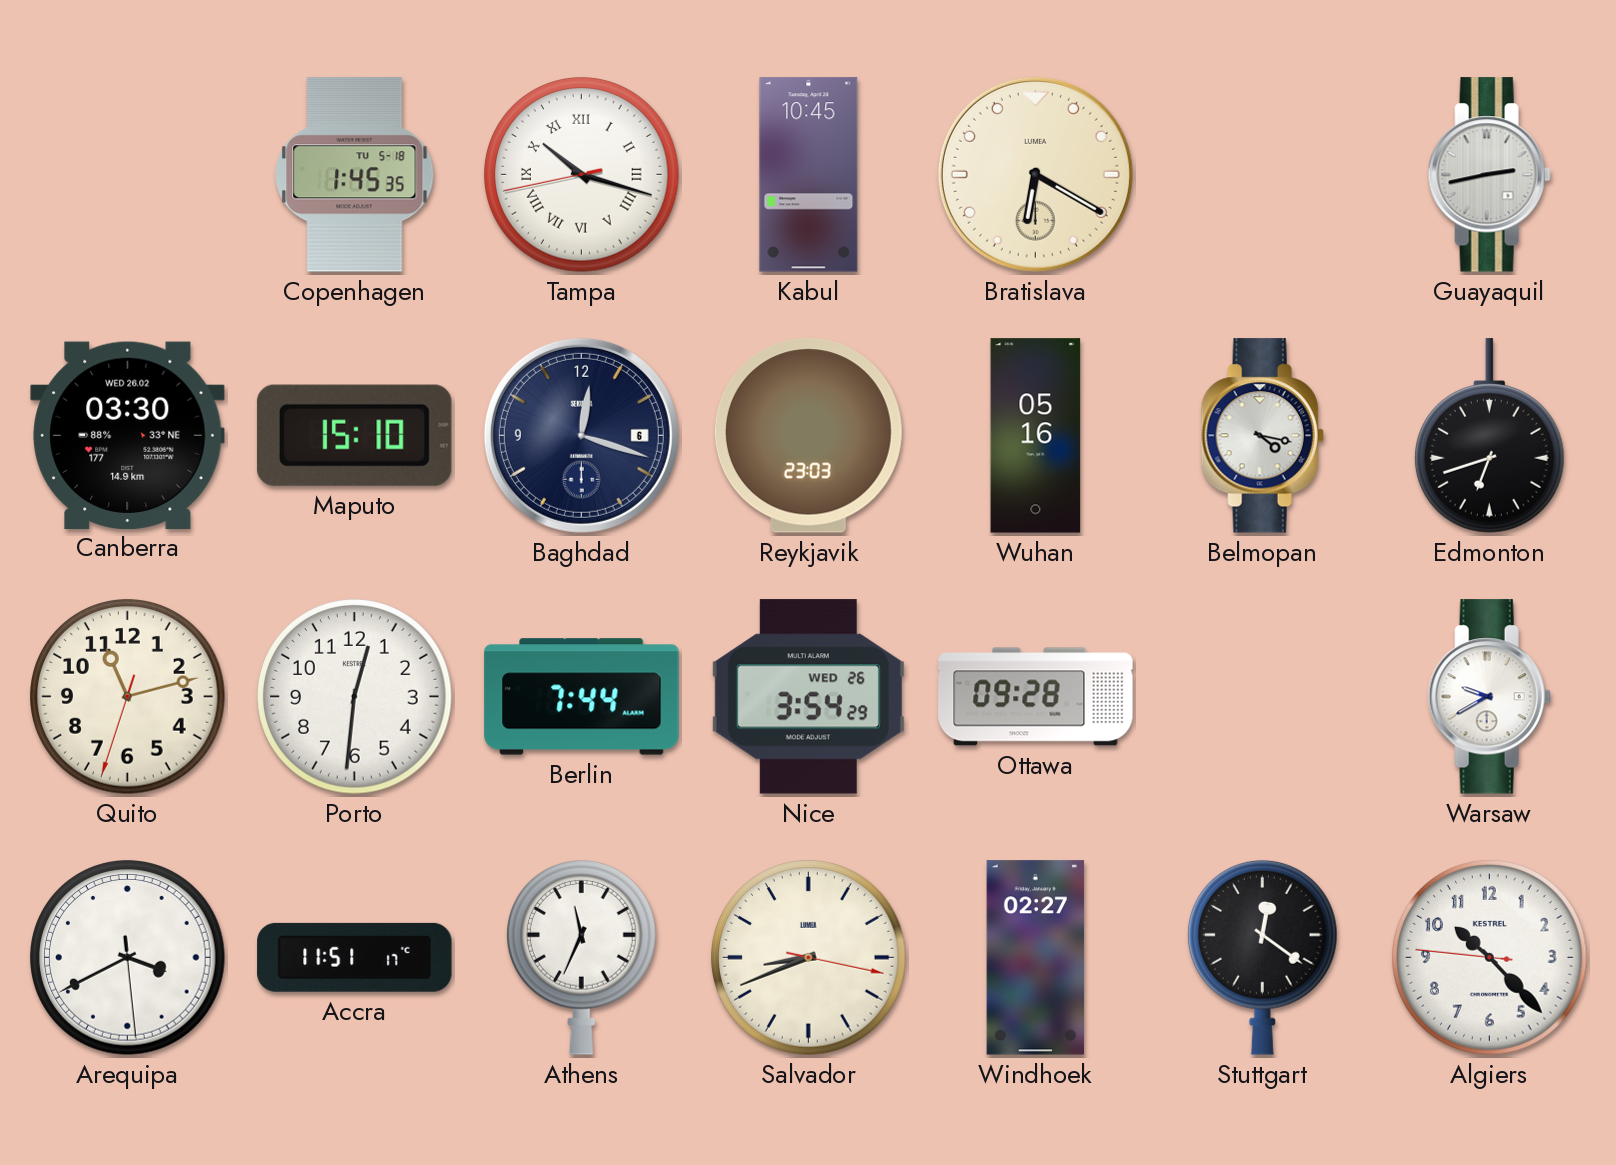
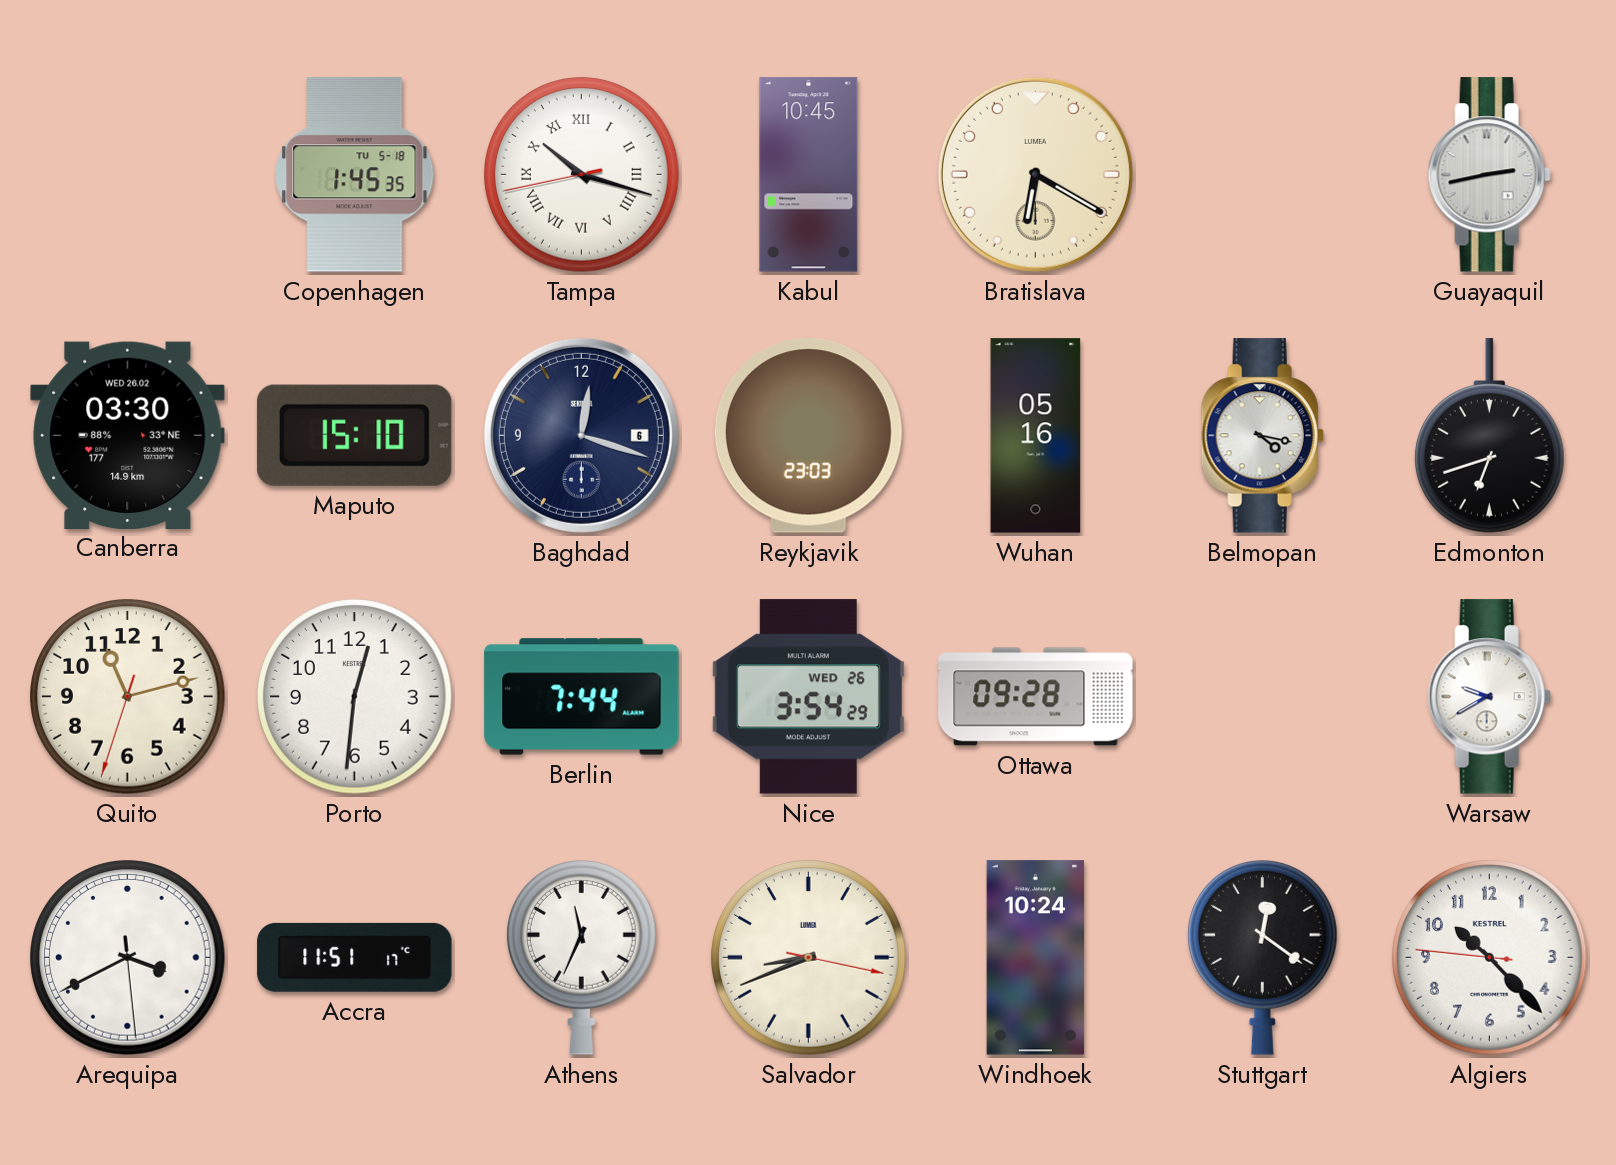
Windhoek: 02:27 -> 10:24
